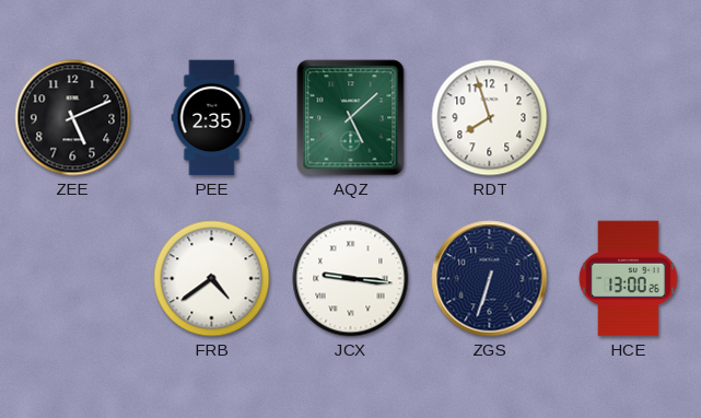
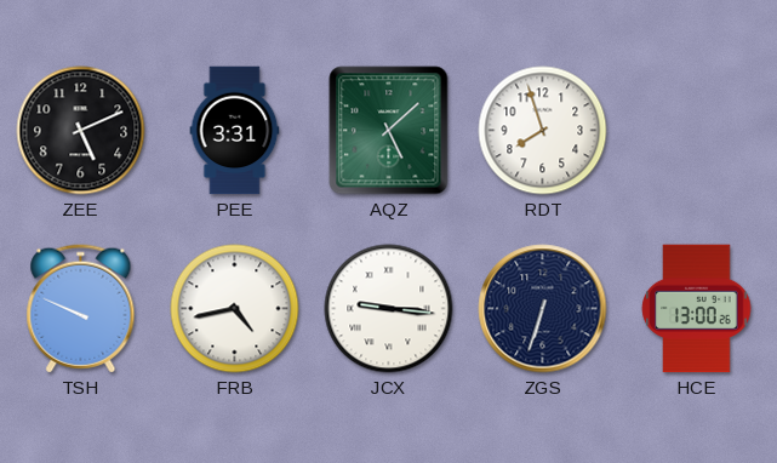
PEE: 2:35 -> 3:31
TSH: none -> 9:49
FRB: 4:39 -> 4:43
